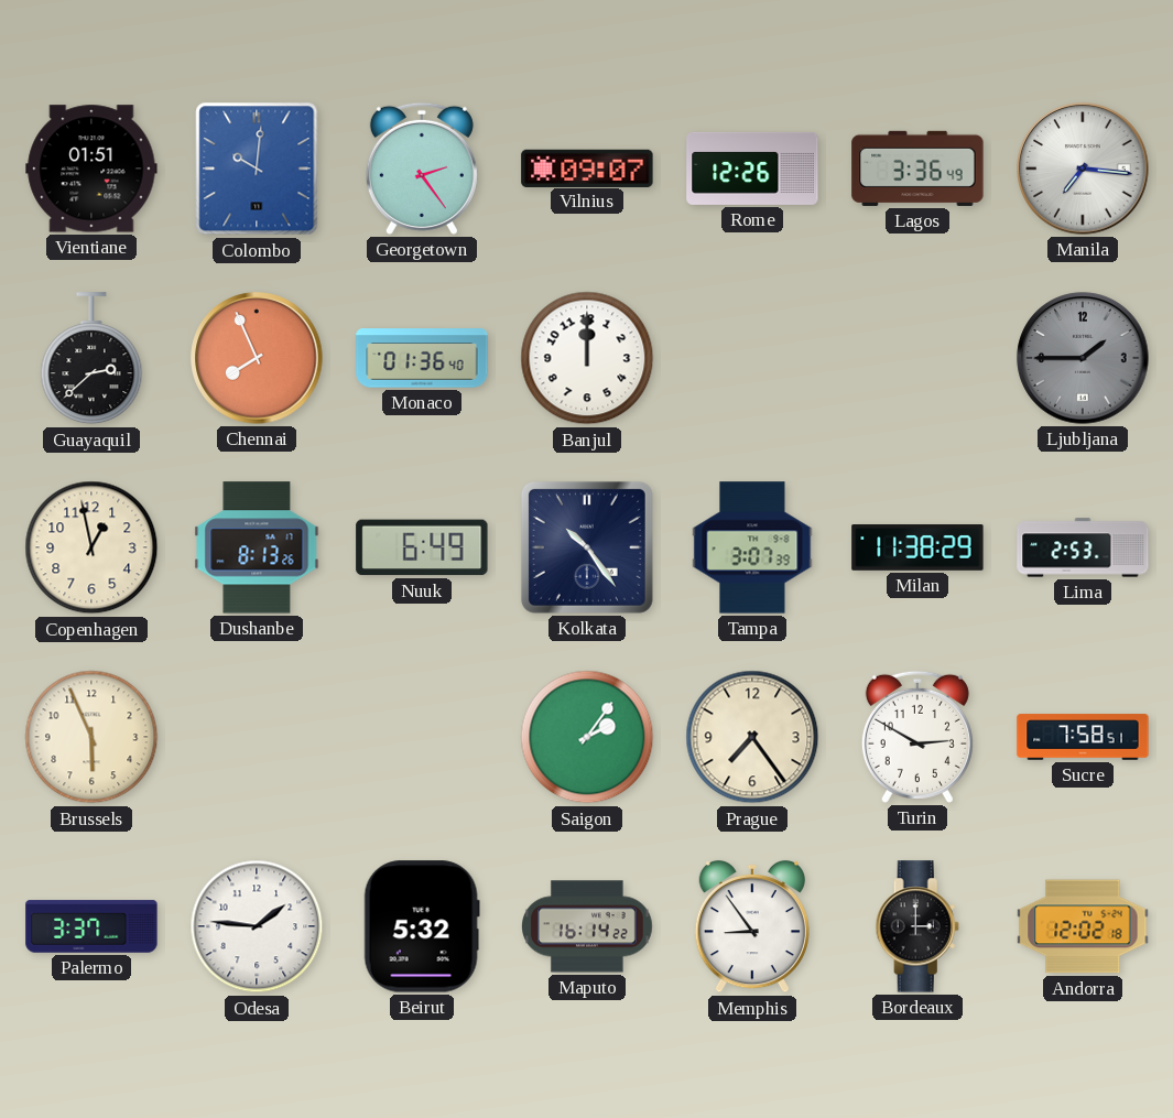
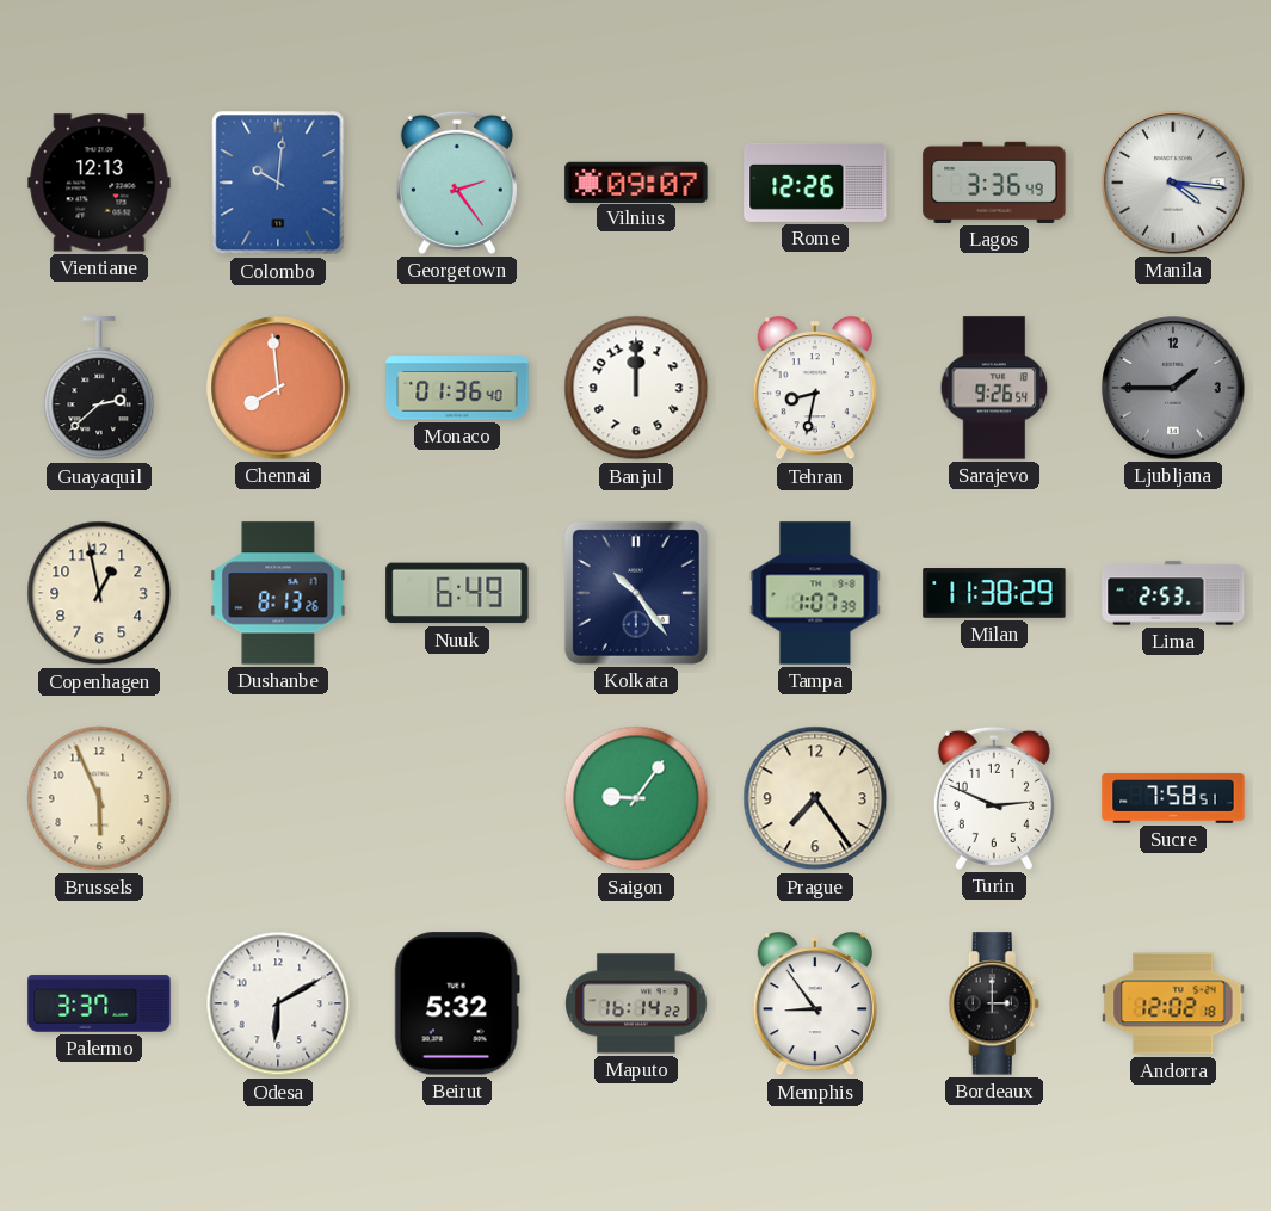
Vientiane: 01:51 -> 12:13
Manila: 7:16 -> 4:16
Chennai: 7:56 -> 7:59
Tehran: none -> 8:32
Sarajevo: none -> 9:26
Tampa: 3:07 -> 1:07
Saigon: 2:06 -> 9:06
Turin: 2:50 -> 2:49
Odesa: 1:46 -> 6:10
